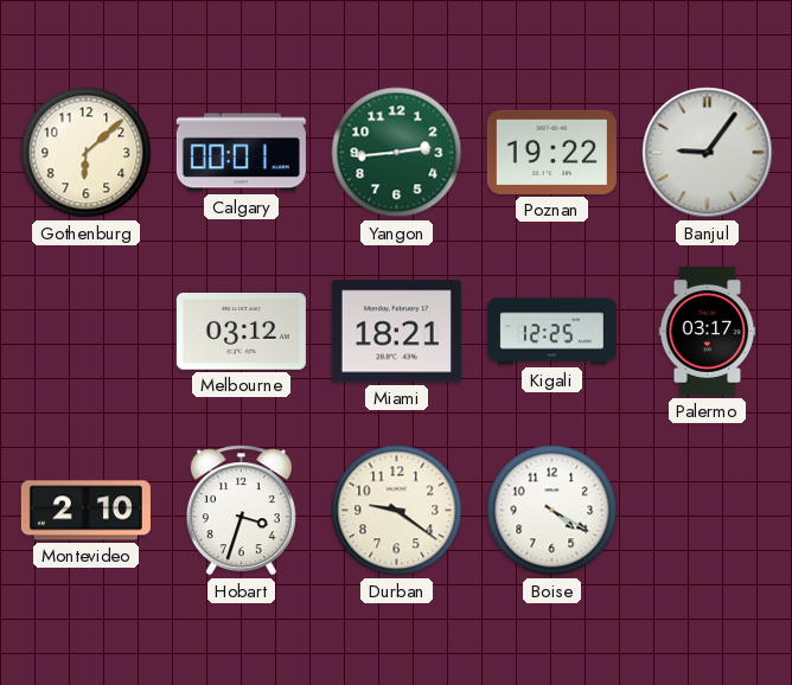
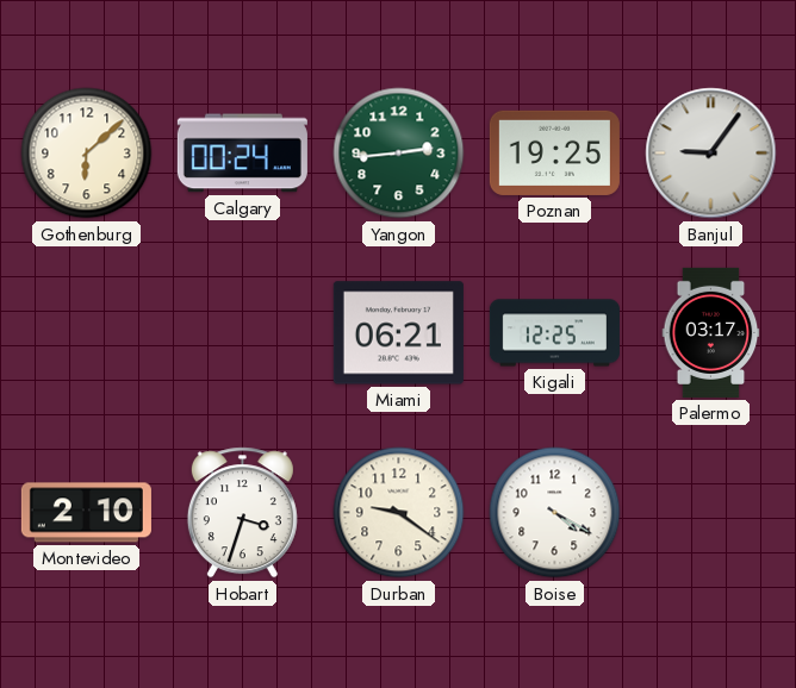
Calgary: 00:01 -> 00:24
Poznan: 19:22 -> 19:25
Melbourne: 03:12 -> none
Miami: 18:21 -> 06:21
